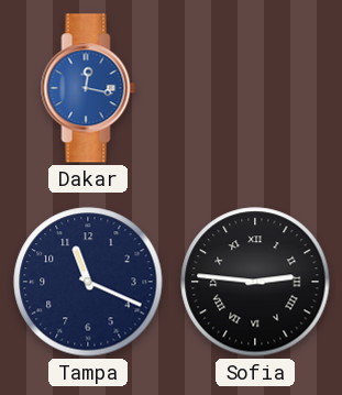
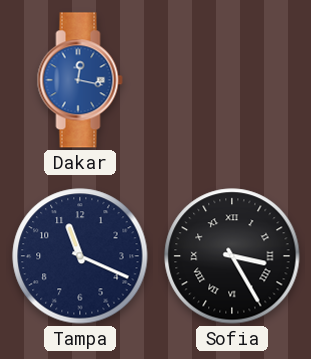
Sofia: 2:46 -> 3:25
